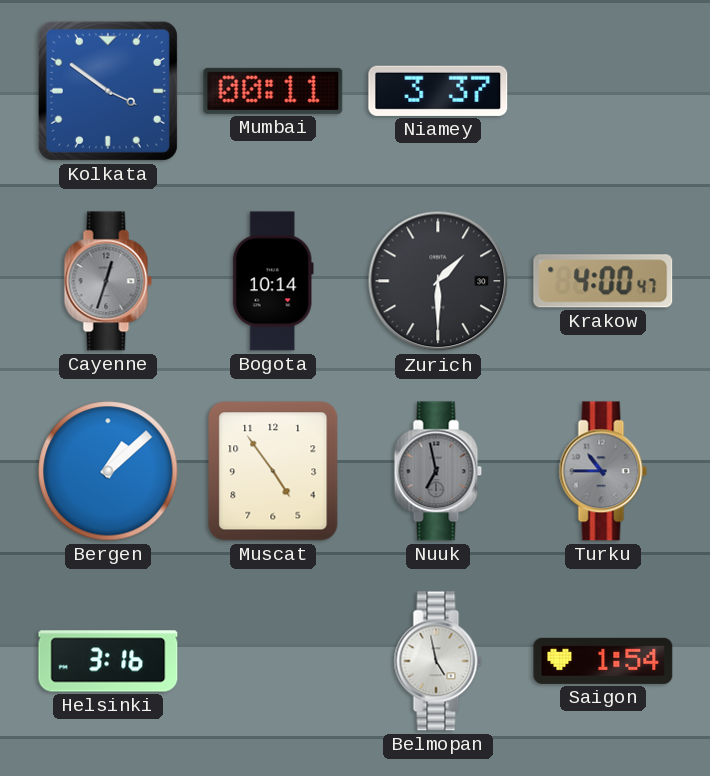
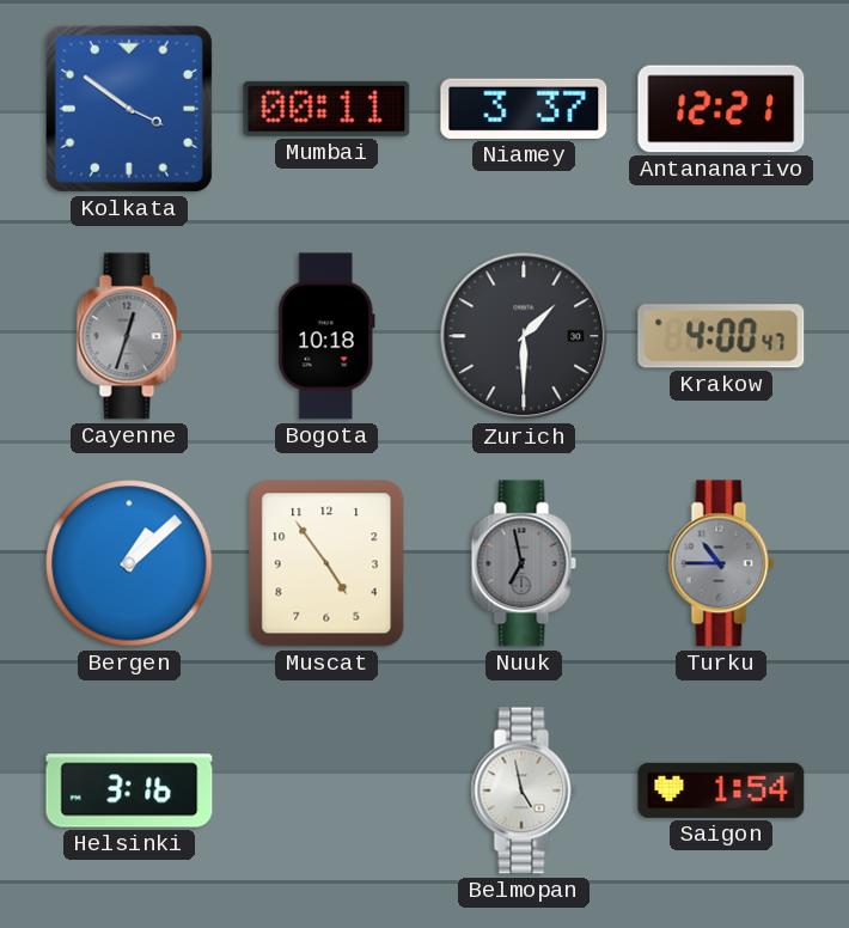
Antananarivo: none -> 12:21
Bogota: 10:14 -> 10:18
